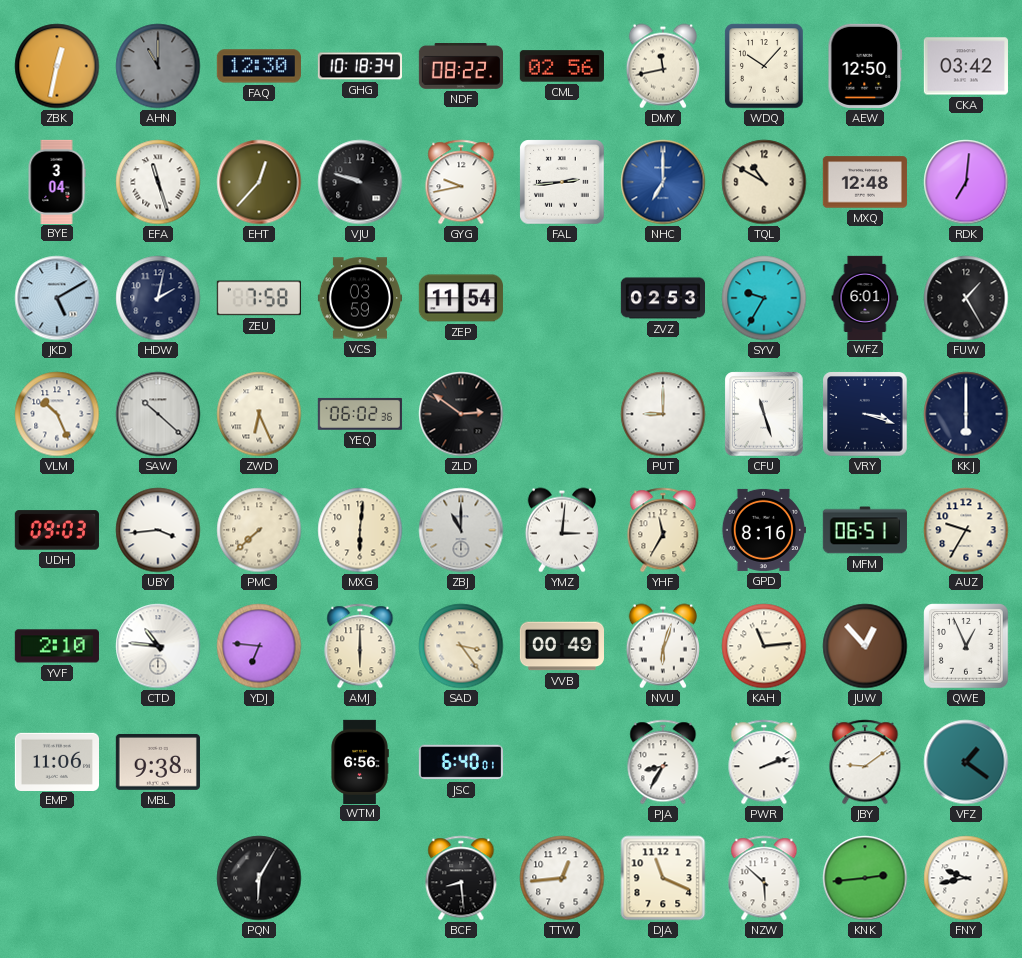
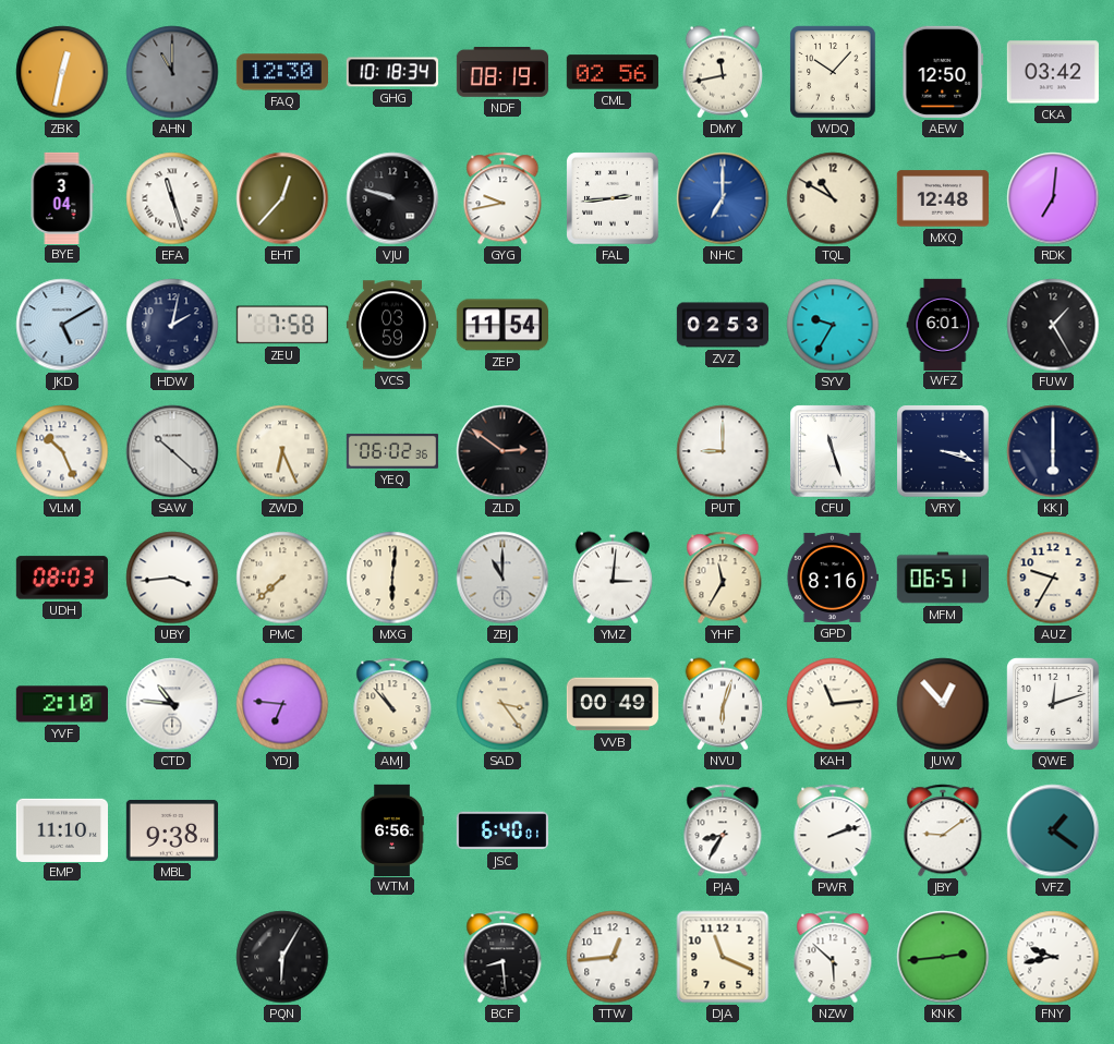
NDF: 08:22 -> 08:19
UDH: 09:03 -> 08:03
AMJ: 6:00 -> 10:53
QWE: 12:56 -> 12:12
EMP: 11:06 -> 11:10
